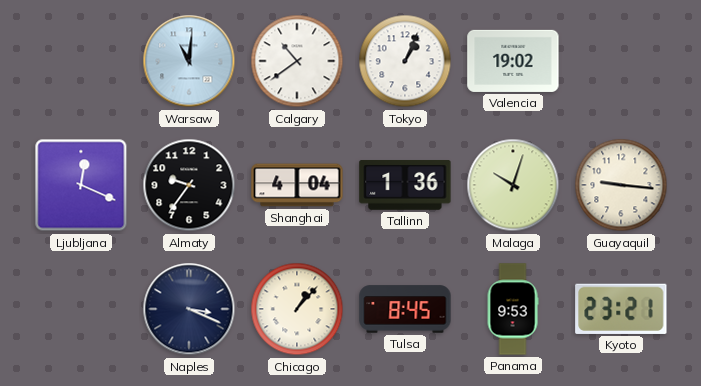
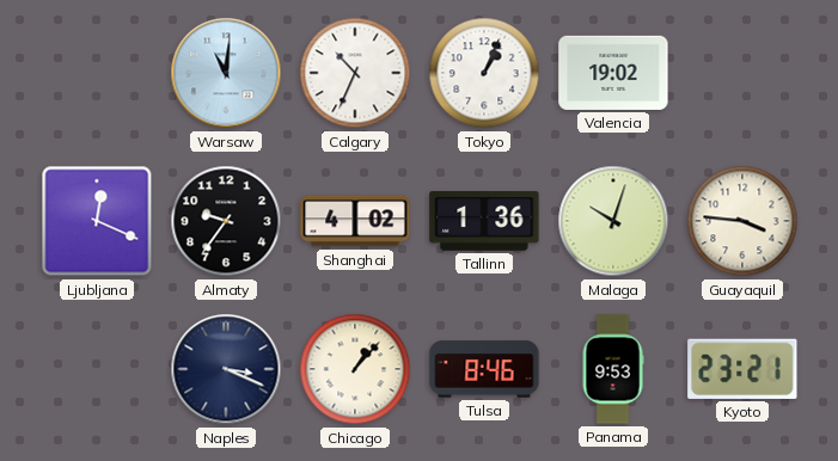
Calgary: 10:39 -> 10:34
Shanghai: 4:04 -> 4:02
Guayaquil: 9:16 -> 3:46
Tulsa: 8:45 -> 8:46
